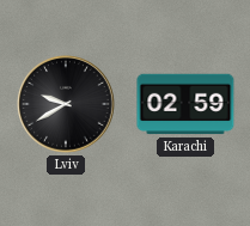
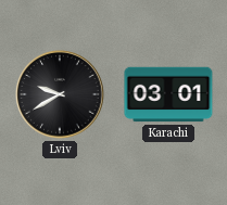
Karachi: 02:59 -> 03:01
